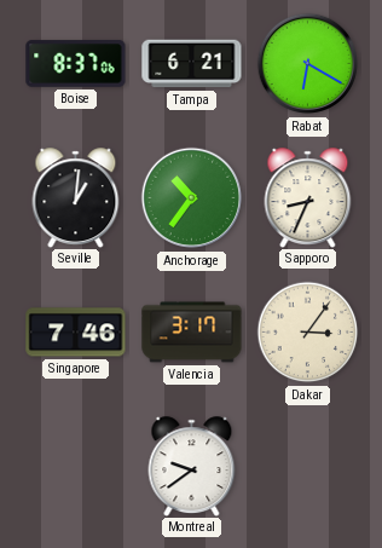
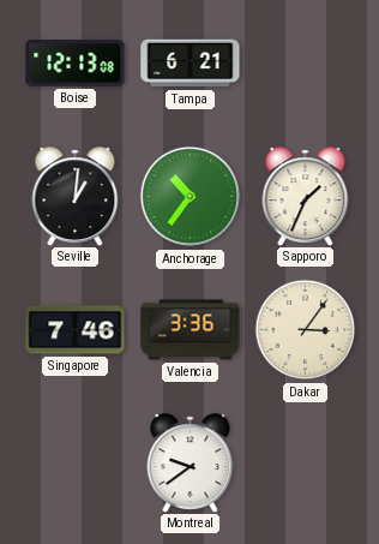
Boise: 8:37 -> 12:13
Rabat: 6:20 -> none
Sapporo: 8:34 -> 1:34
Valencia: 3:17 -> 3:36
